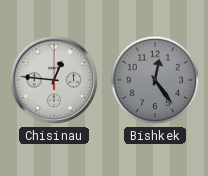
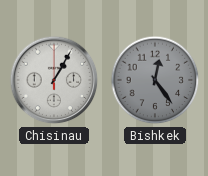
Chisinau: 12:46 -> 1:05
